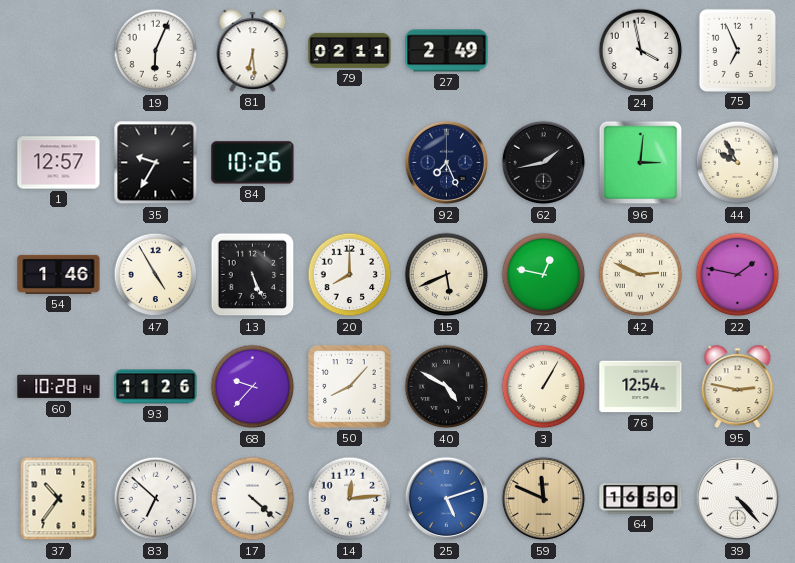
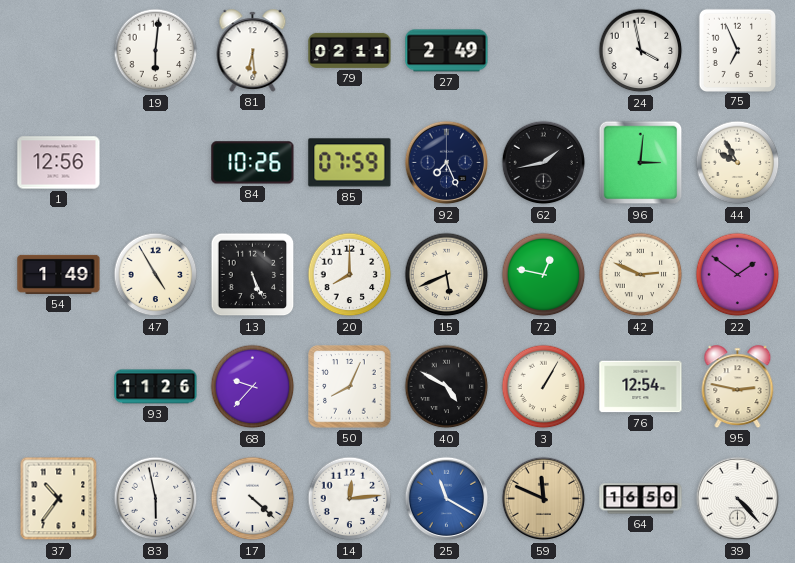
19: 6:04 -> 6:01
1: 12:57 -> 12:56
35: 9:35 -> none
85: none -> 07:59
54: 1:46 -> 1:49
22: 1:47 -> 1:51
60: 10:28 -> none
50: 8:07 -> 8:04
83: 6:52 -> 5:58
25: 5:12 -> 11:20
